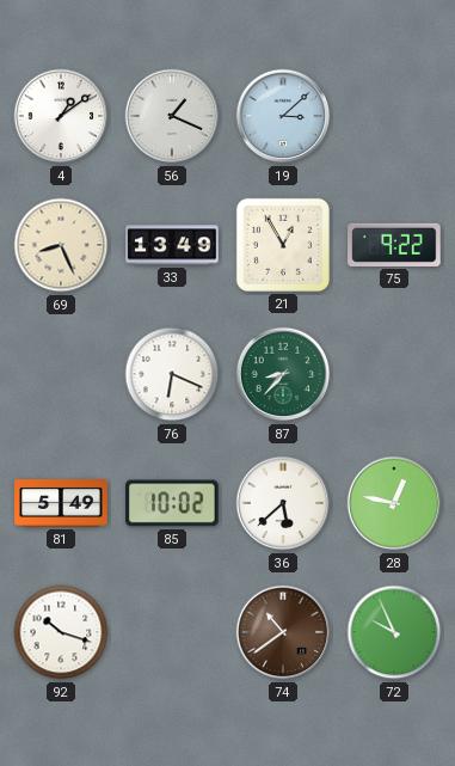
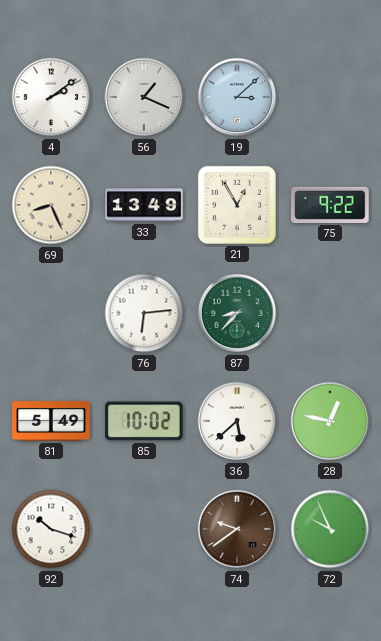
4: 1:09 -> 2:09
76: 6:19 -> 6:14
74: 10:39 -> 9:39
